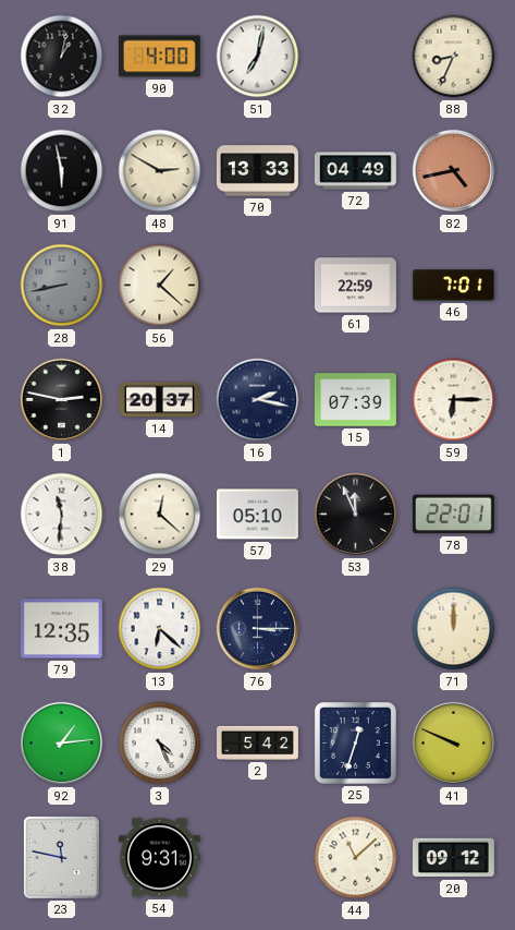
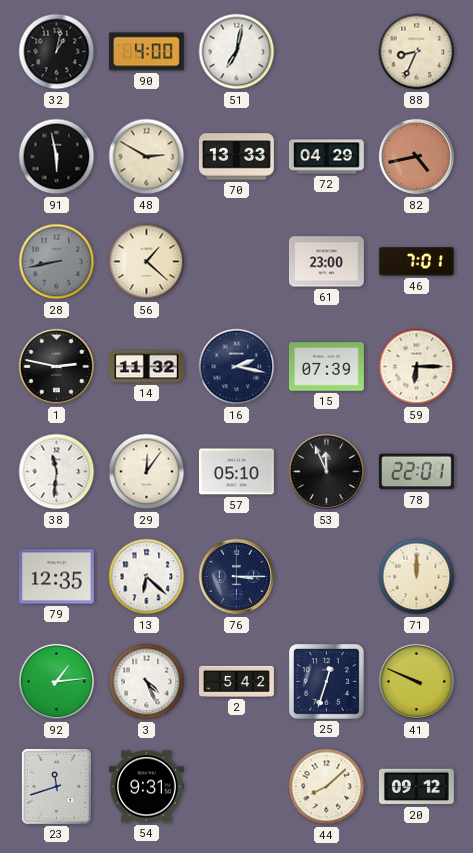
72: 04:49 -> 04:29
61: 22:59 -> 23:00
14: 20:37 -> 11:32
29: 12:22 -> 12:06
23: 11:47 -> 11:42
44: 11:08 -> 8:08
